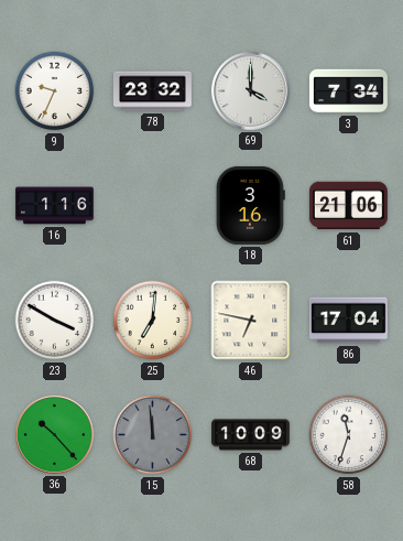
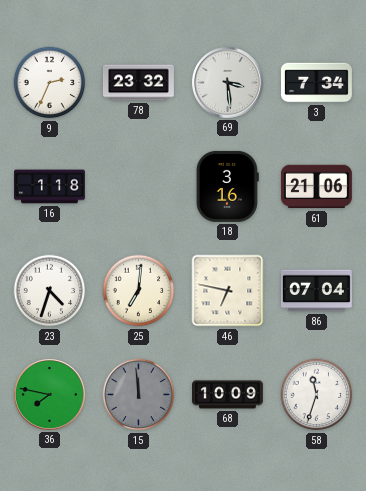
9: 9:34 -> 2:34
69: 4:00 -> 3:29
16: 1:16 -> 1:18
23: 3:50 -> 4:33
86: 17:04 -> 07:04
36: 10:23 -> 7:47
